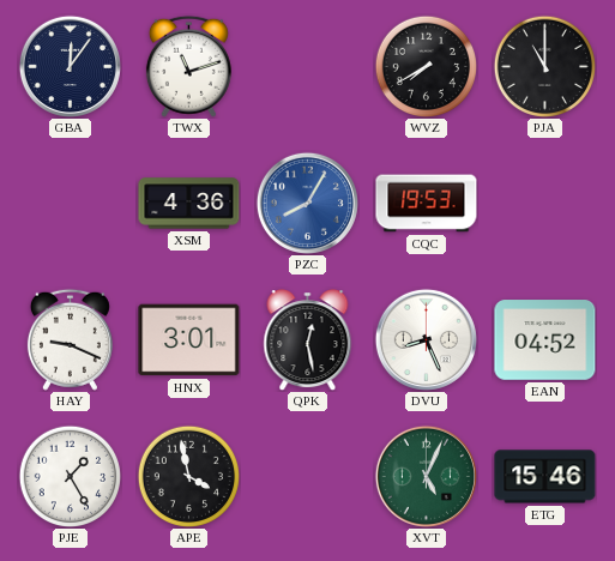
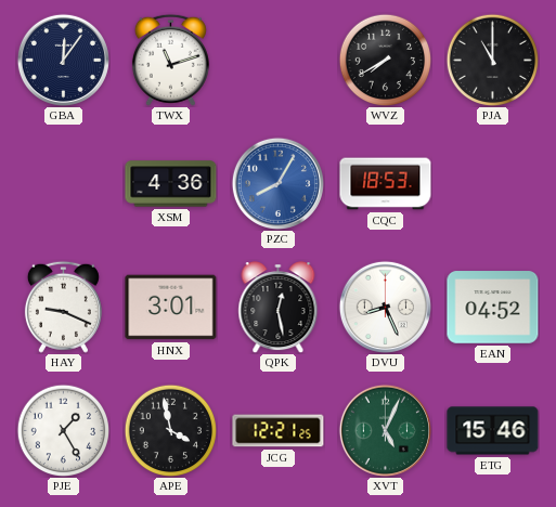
CQC: 19:53 -> 18:53
JCG: none -> 12:21
